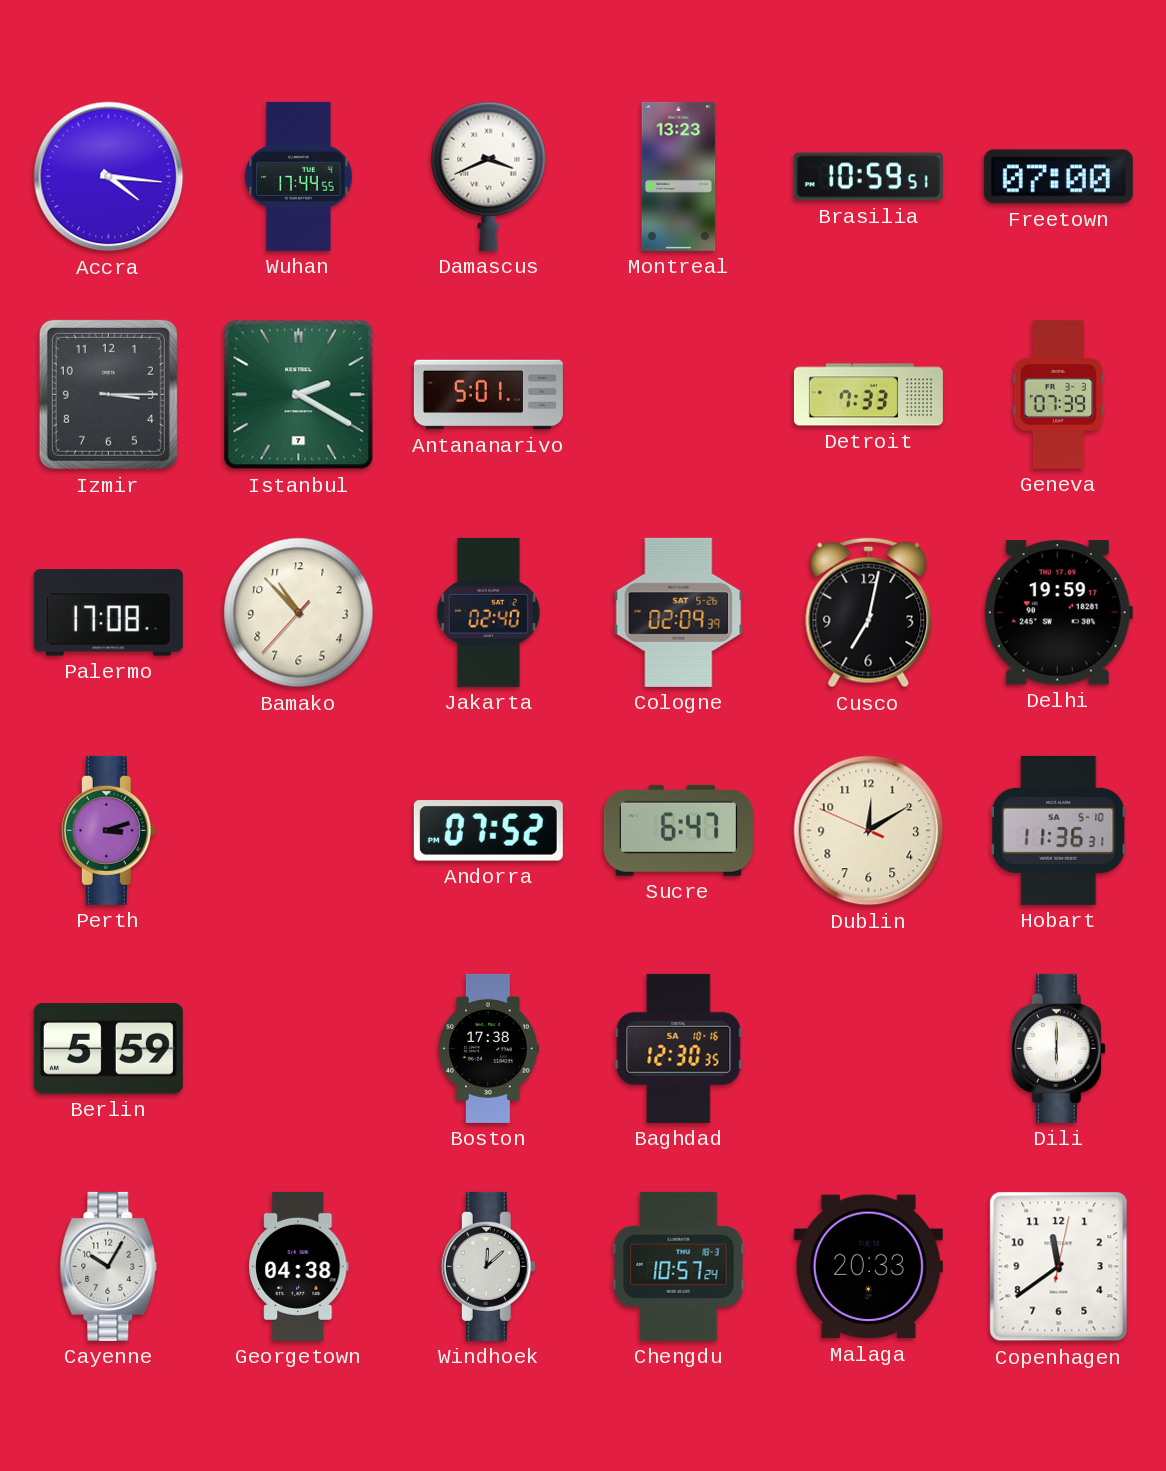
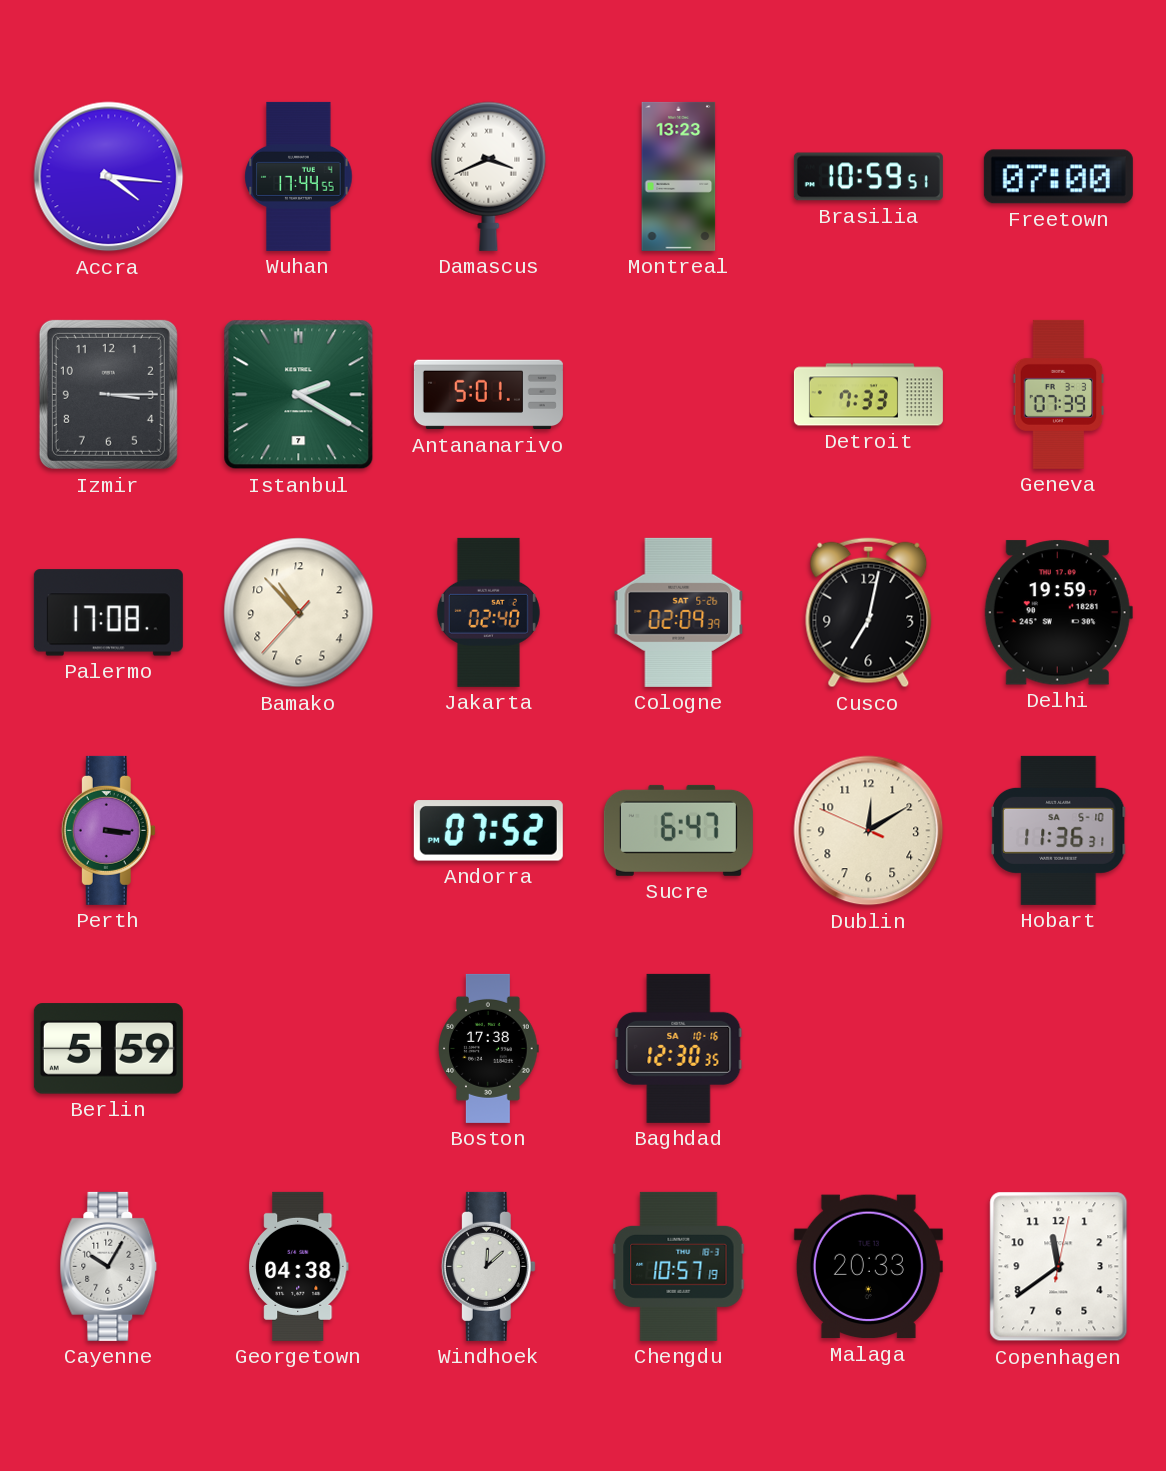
Perth: 3:12 -> 3:16
Dili: 6:00 -> none
Chengdu: 10:57:24 -> 10:57:19
